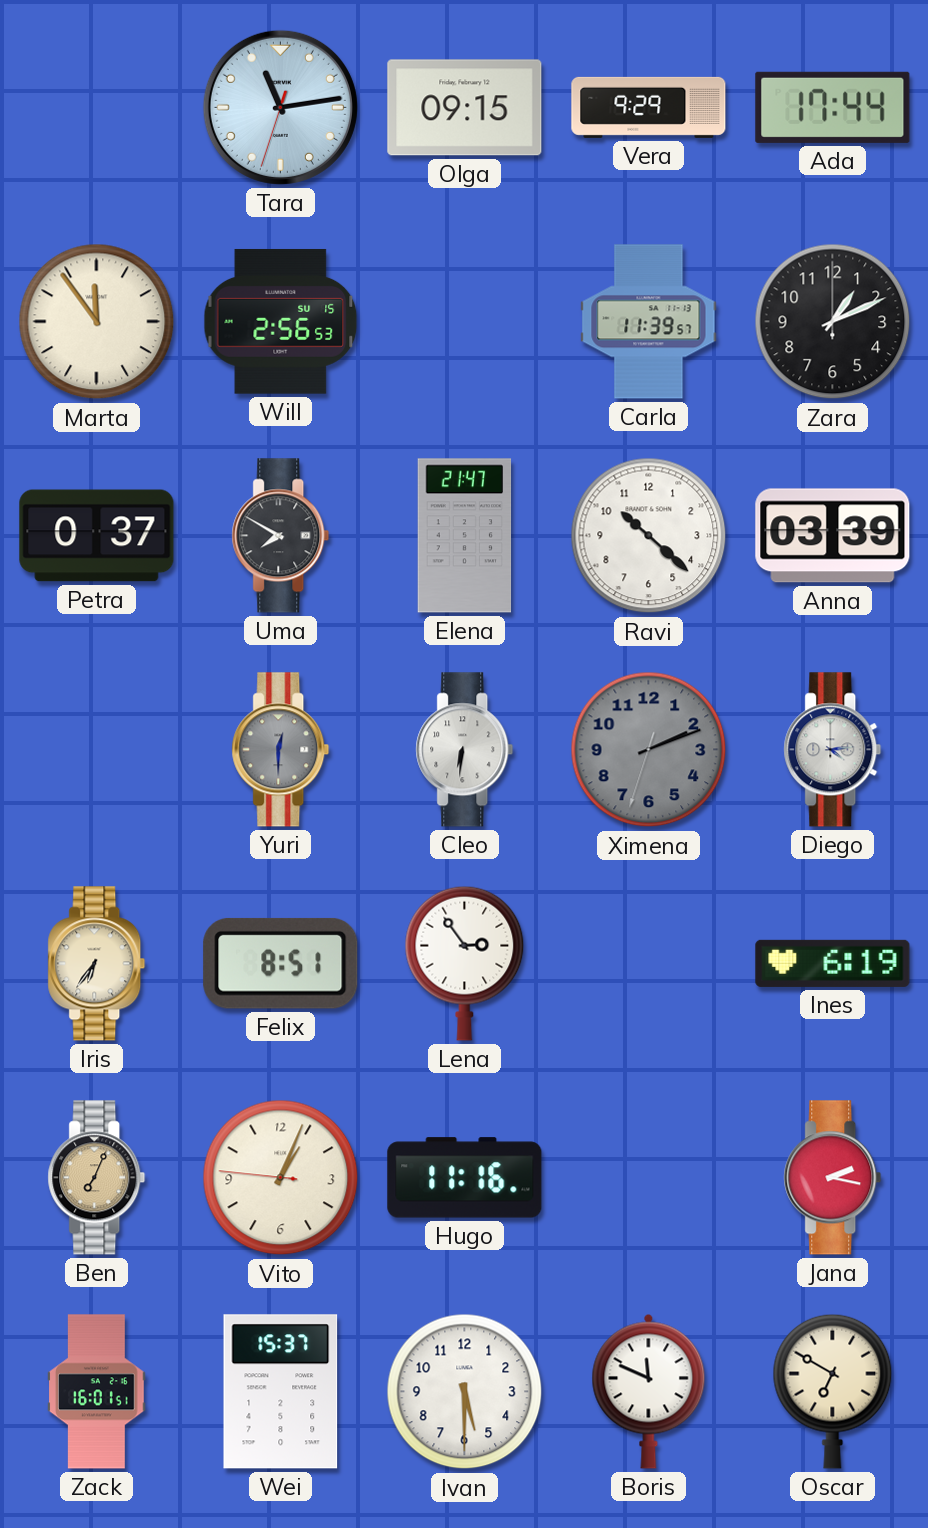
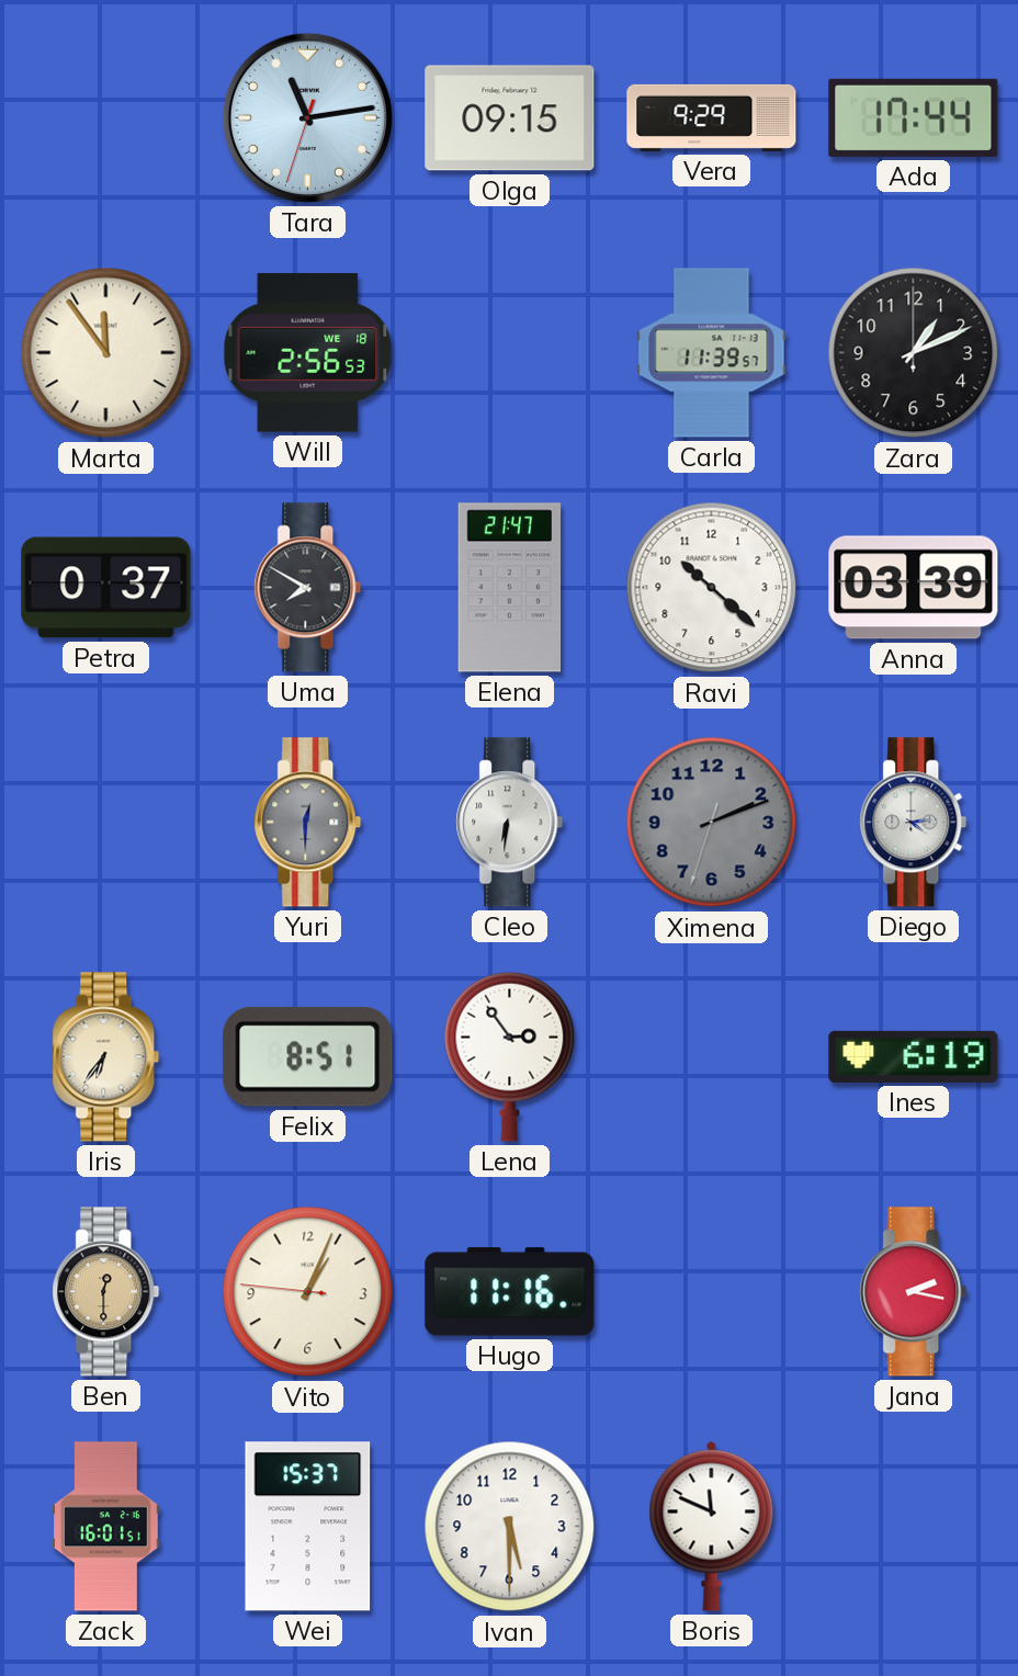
Will date: SU 15 -> WE 18
Ben: 7:04 -> 12:30
Oscar: 6:50 -> none
